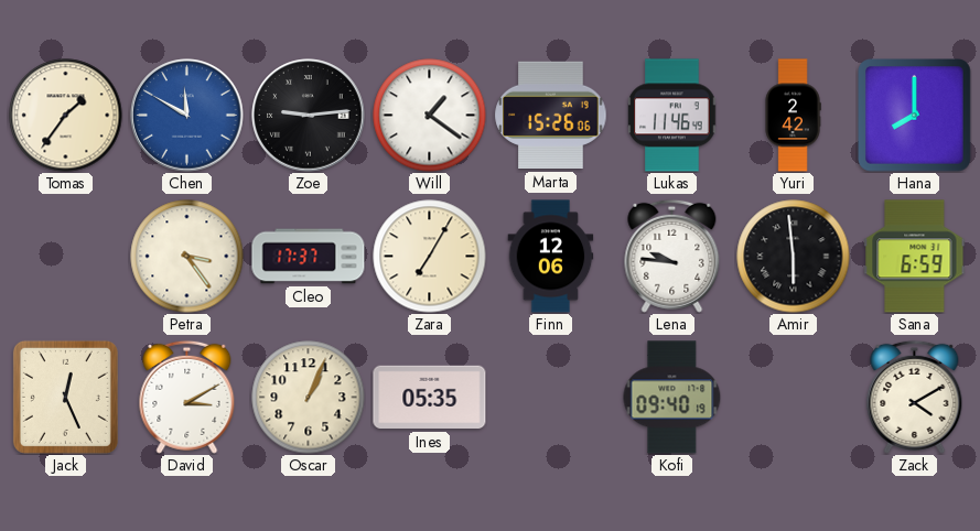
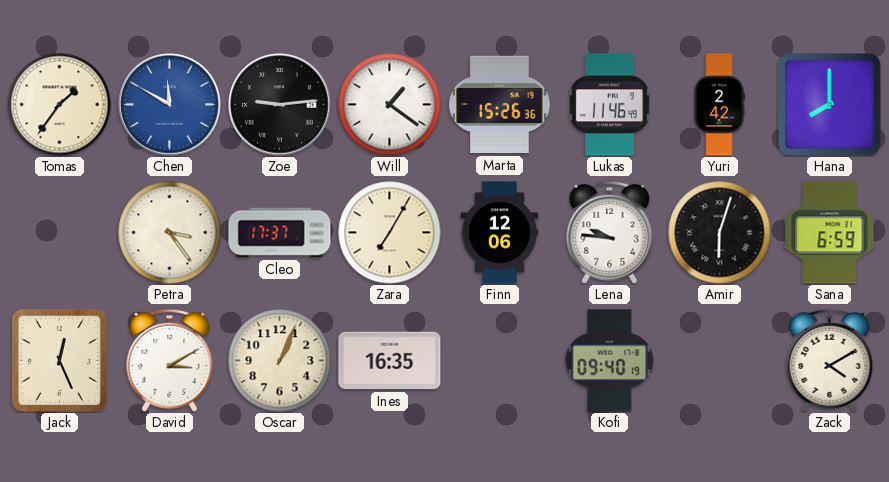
Marta: 15:26:06 -> 15:26:36
Amir: 5:59 -> 6:03
Ines: 05:35 -> 16:35
